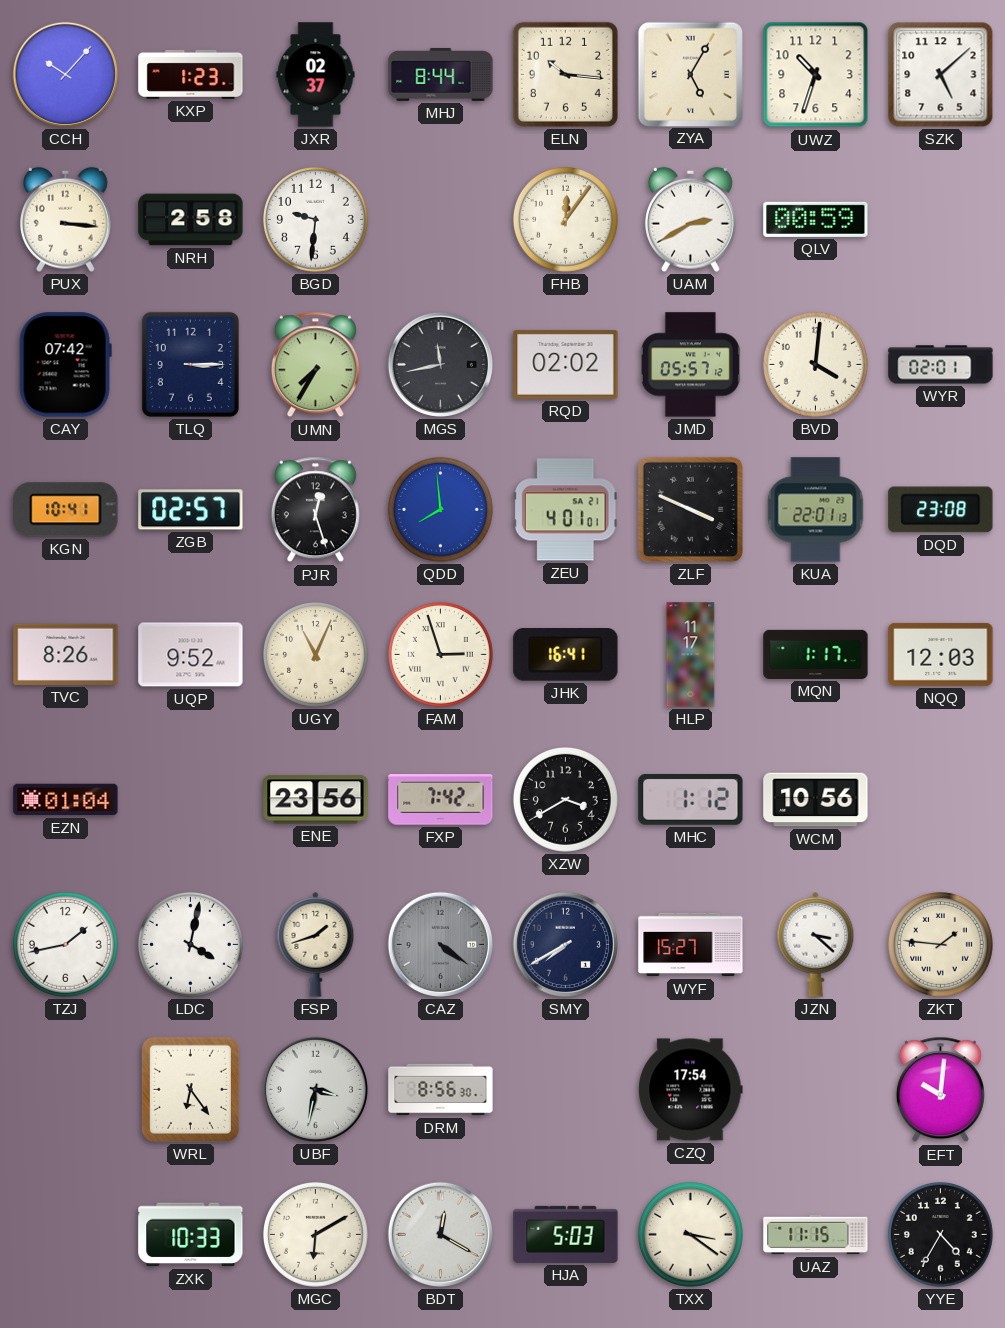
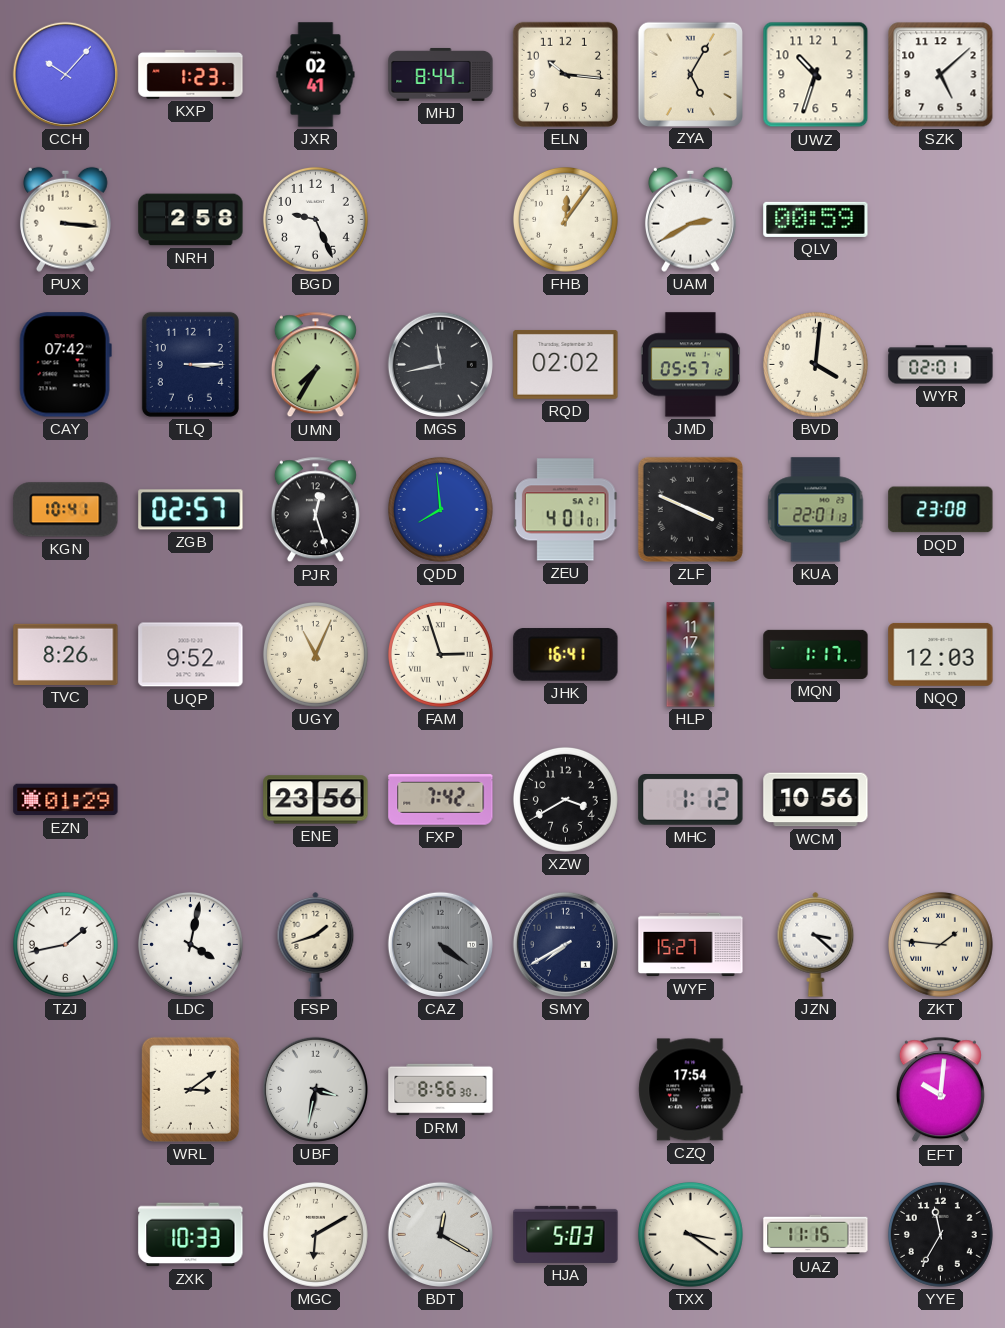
JXR: 02:37 -> 02:41
BGD: 9:31 -> 9:26
EZN: 01:04 -> 01:29
WRL: 6:24 -> 3:09
YYE: 4:35 -> 11:35
